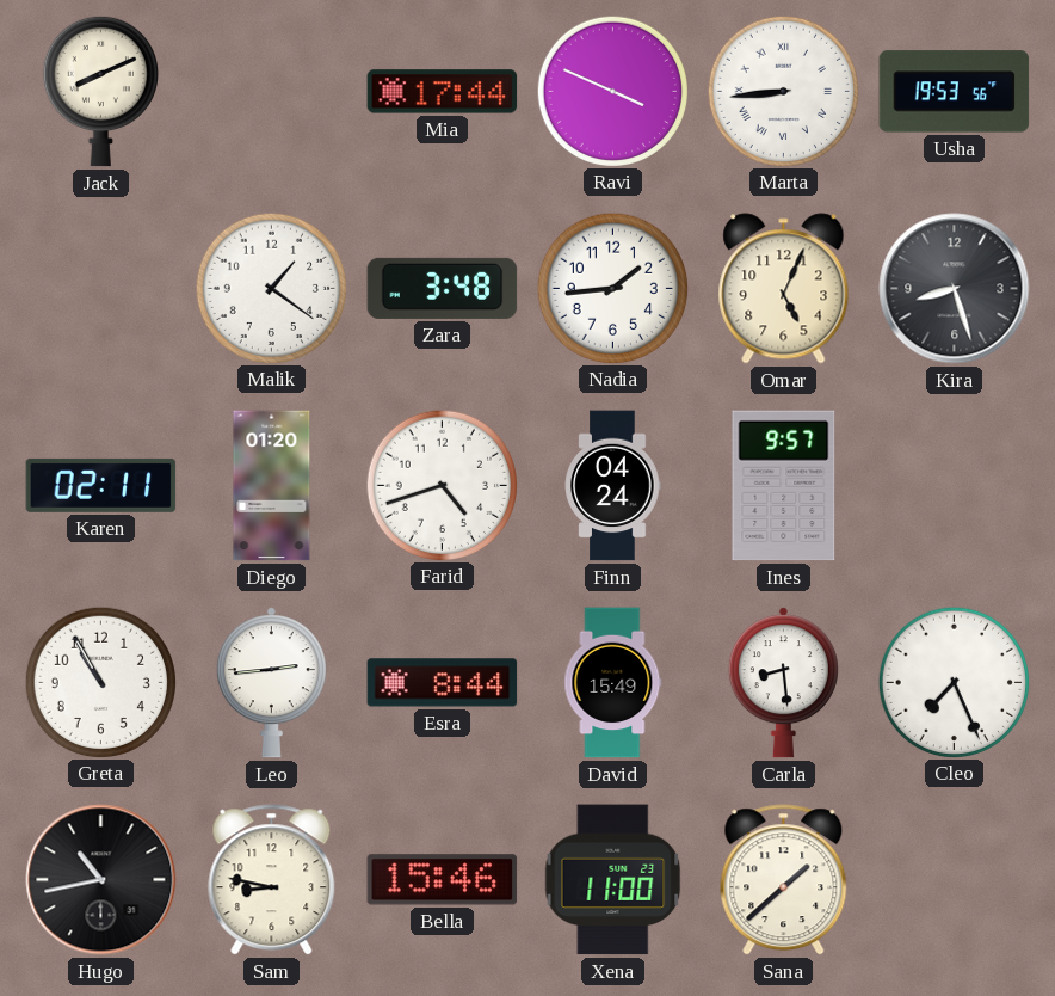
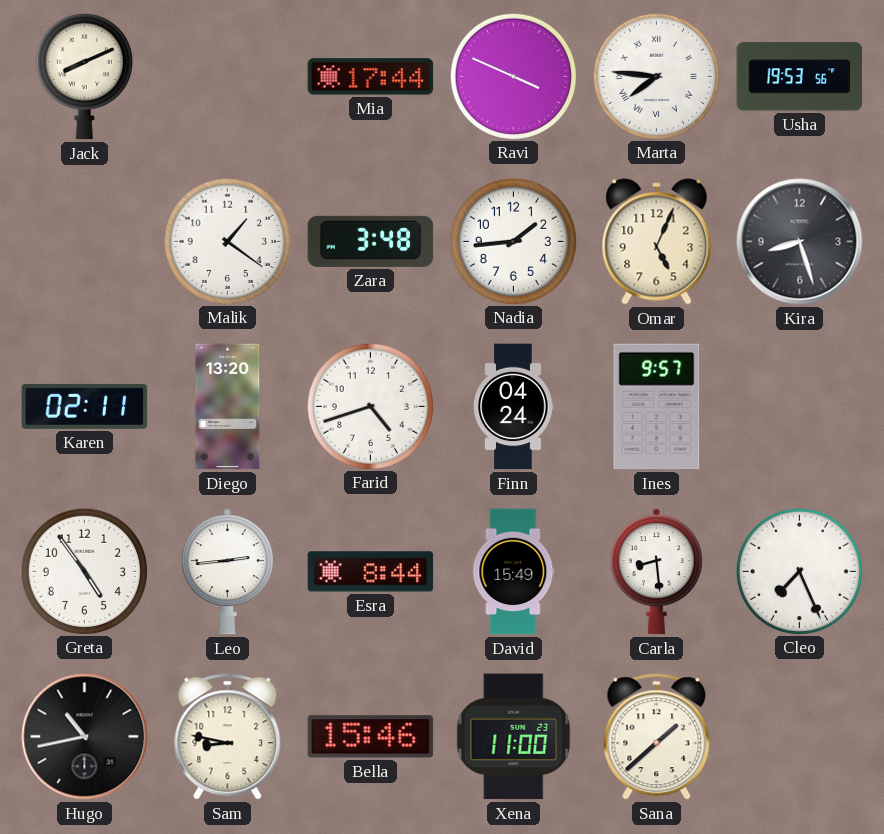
Marta: 8:44 -> 7:46
Diego: 01:20 -> 13:20
Greta: 10:55 -> 4:54
